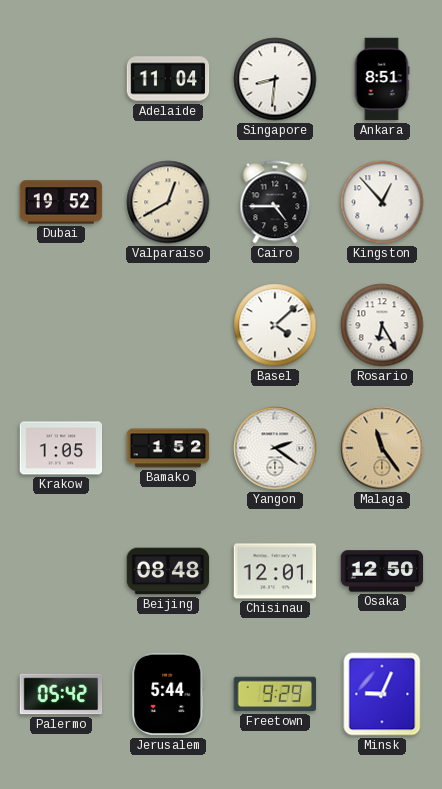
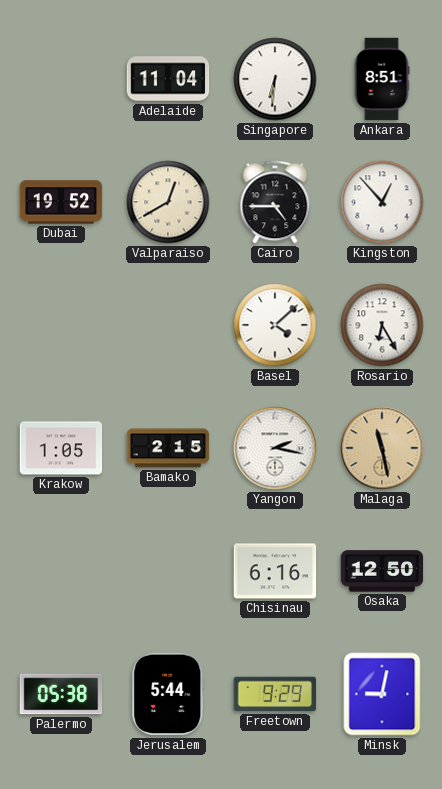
Singapore: 8:31 -> 6:31
Bamako: 1:52 -> 2:15
Yangon: 2:21 -> 2:17
Malaga: 11:24 -> 11:28
Beijing: 08:48 -> none
Chisinau: 12:01 -> 6:16
Palermo: 05:42 -> 05:38
Minsk: 9:04 -> 9:02
